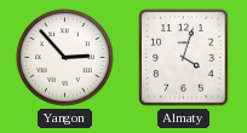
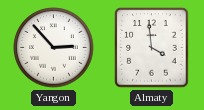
Almaty: 4:03 -> 3:59
